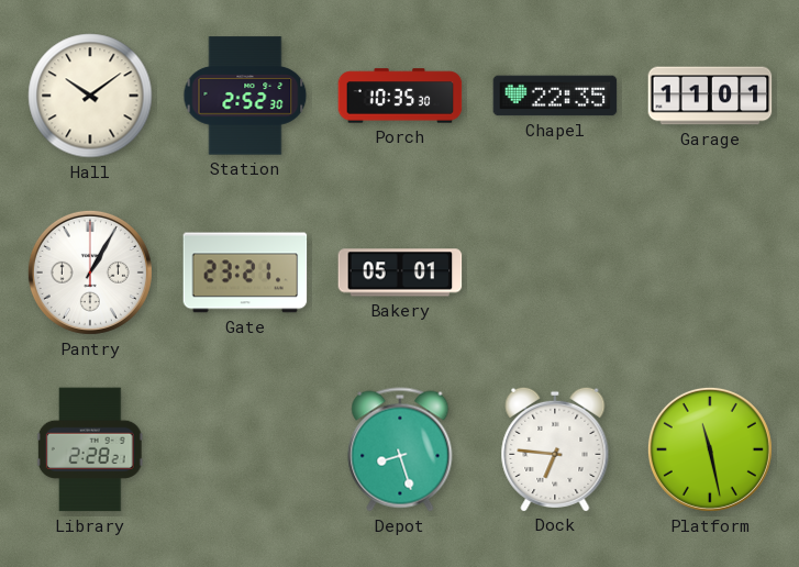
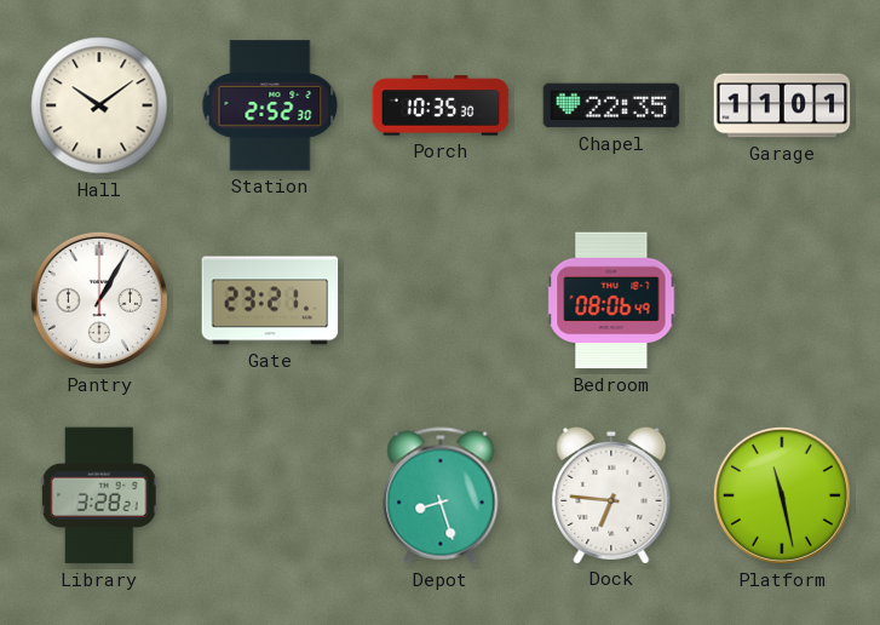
Bakery: 05:01 -> none
Bedroom: none -> 08:06
Library: 2:28 -> 3:28
